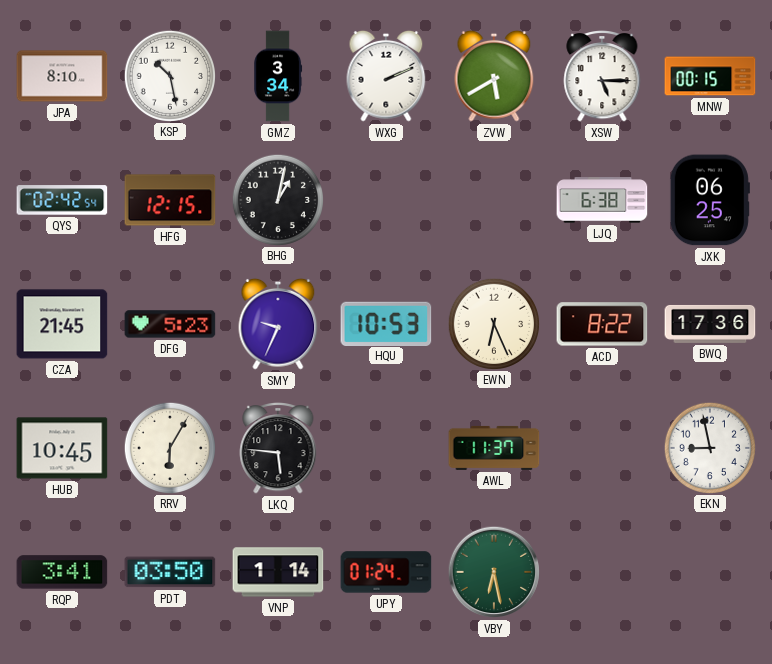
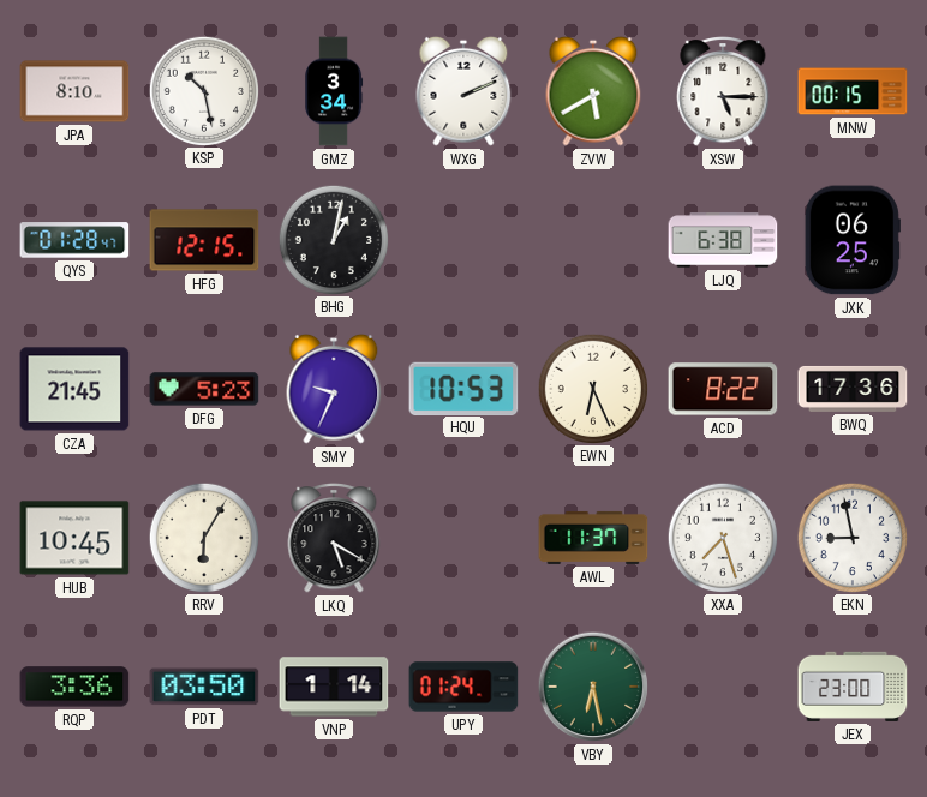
QYS: 02:42 -> 01:28
LKQ: 5:46 -> 5:20
XXA: none -> 7:27
RQP: 3:41 -> 3:36
JEX: none -> 23:00
